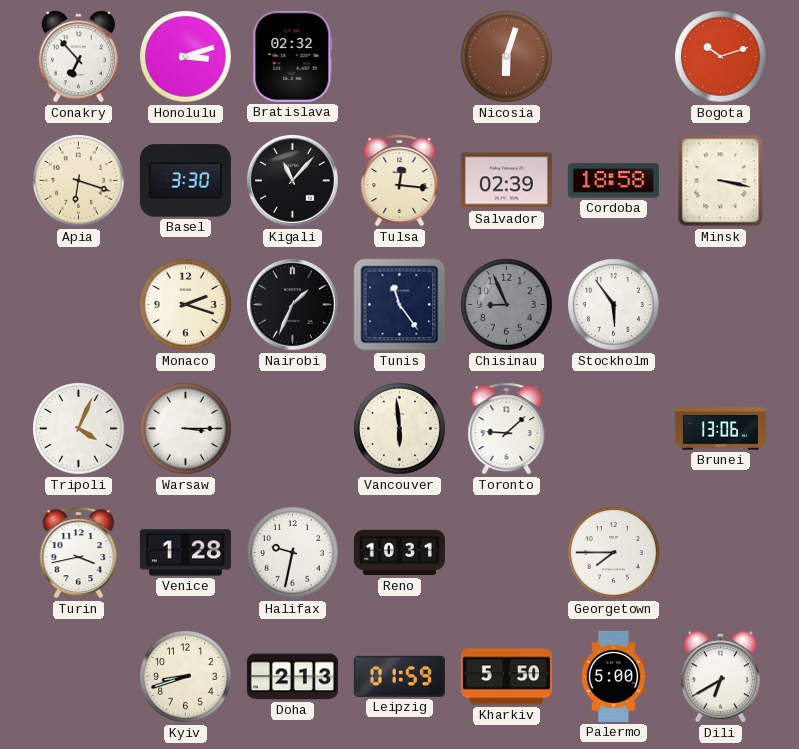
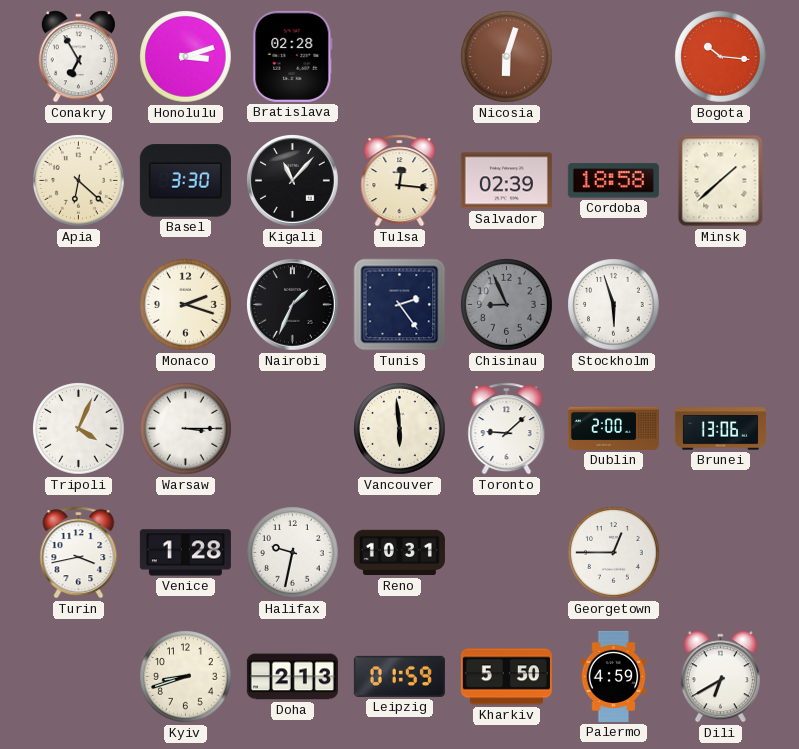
Conakry: 6:53 -> 6:55
Bratislava: 02:32 -> 02:28
Bogota: 10:12 -> 10:16
Apia: 6:18 -> 6:22
Minsk: 3:17 -> 1:38
Tunis: 11:24 -> 2:24
Stockholm: 5:54 -> 5:57
Dublin: none -> 2:00
Georgetown: 7:45 -> 12:45
Palermo: 5:00 -> 4:59
